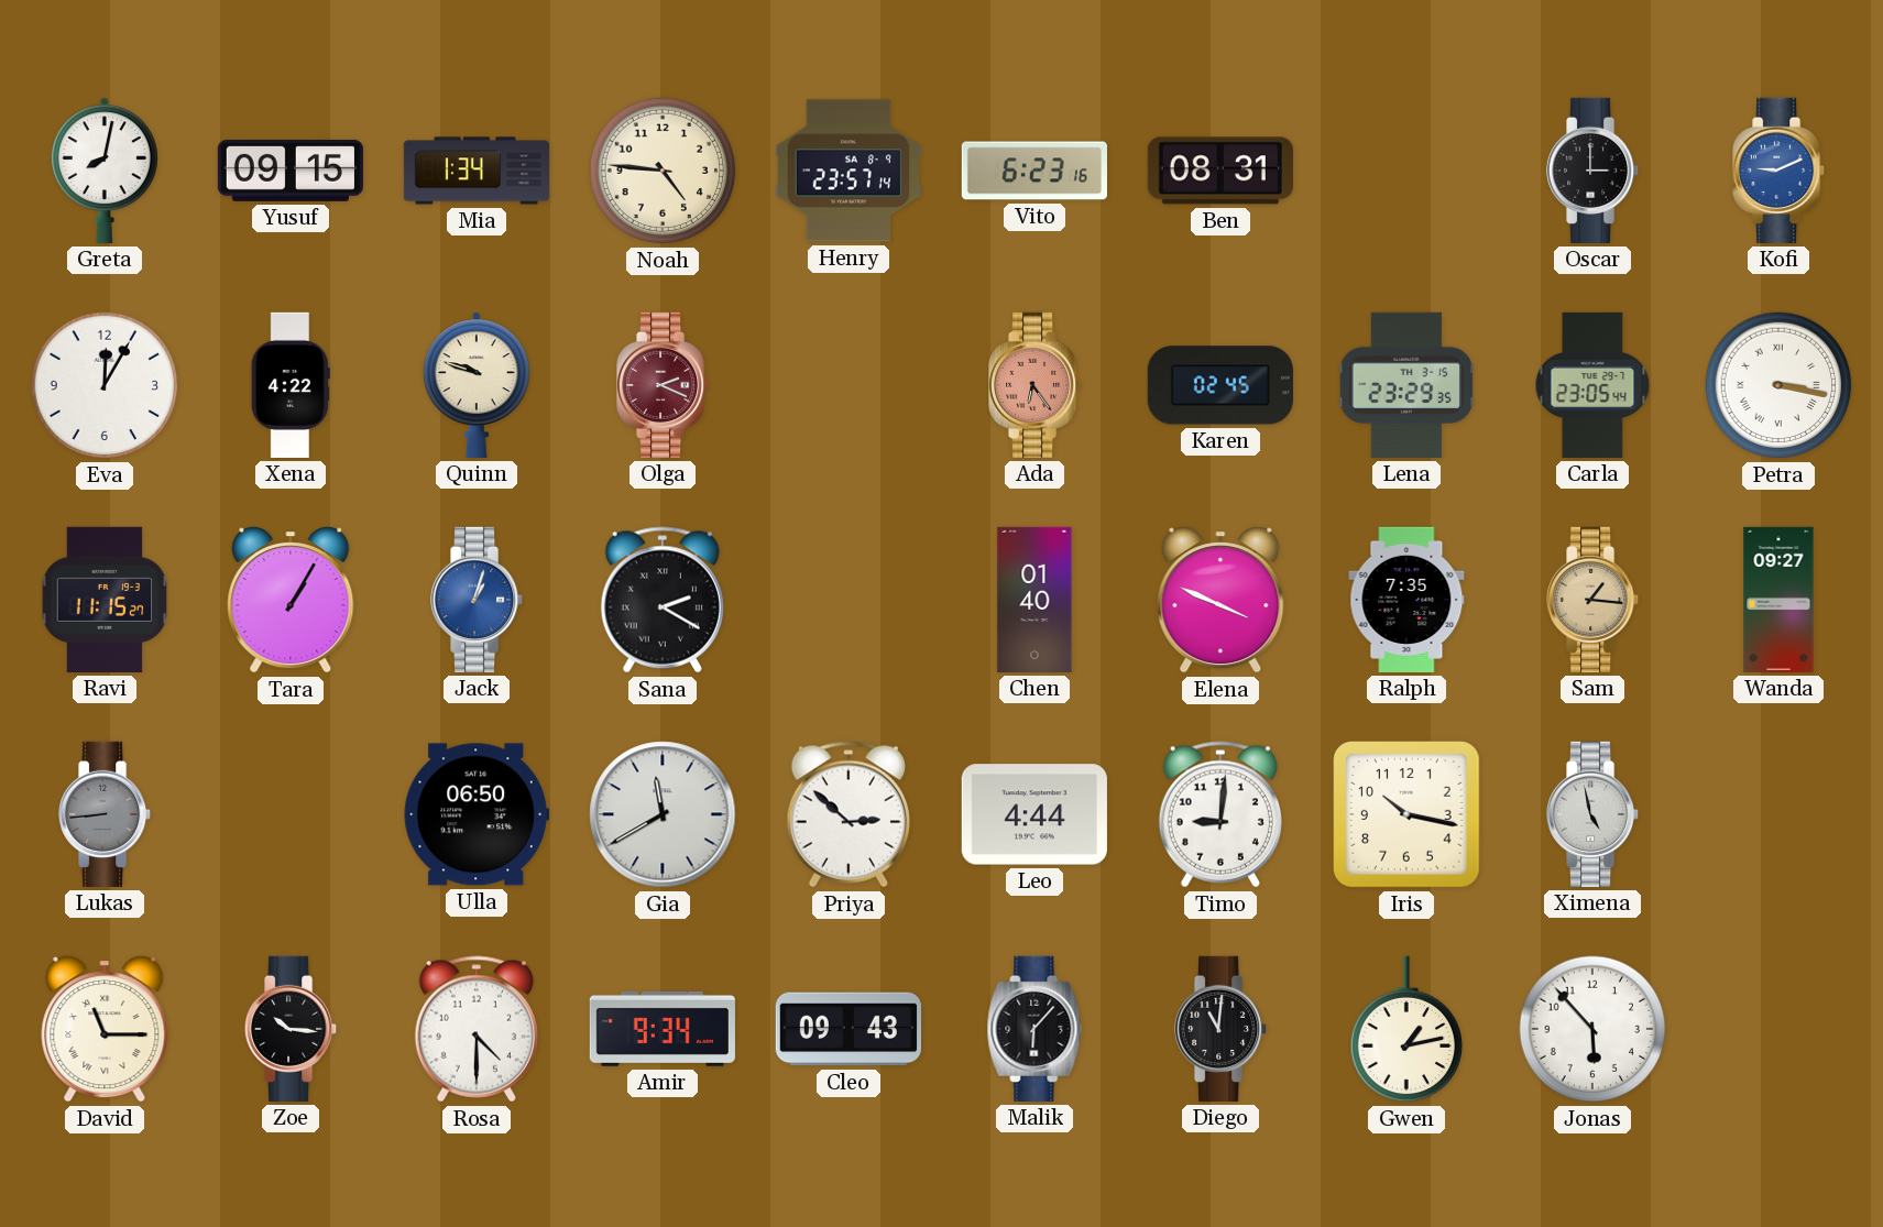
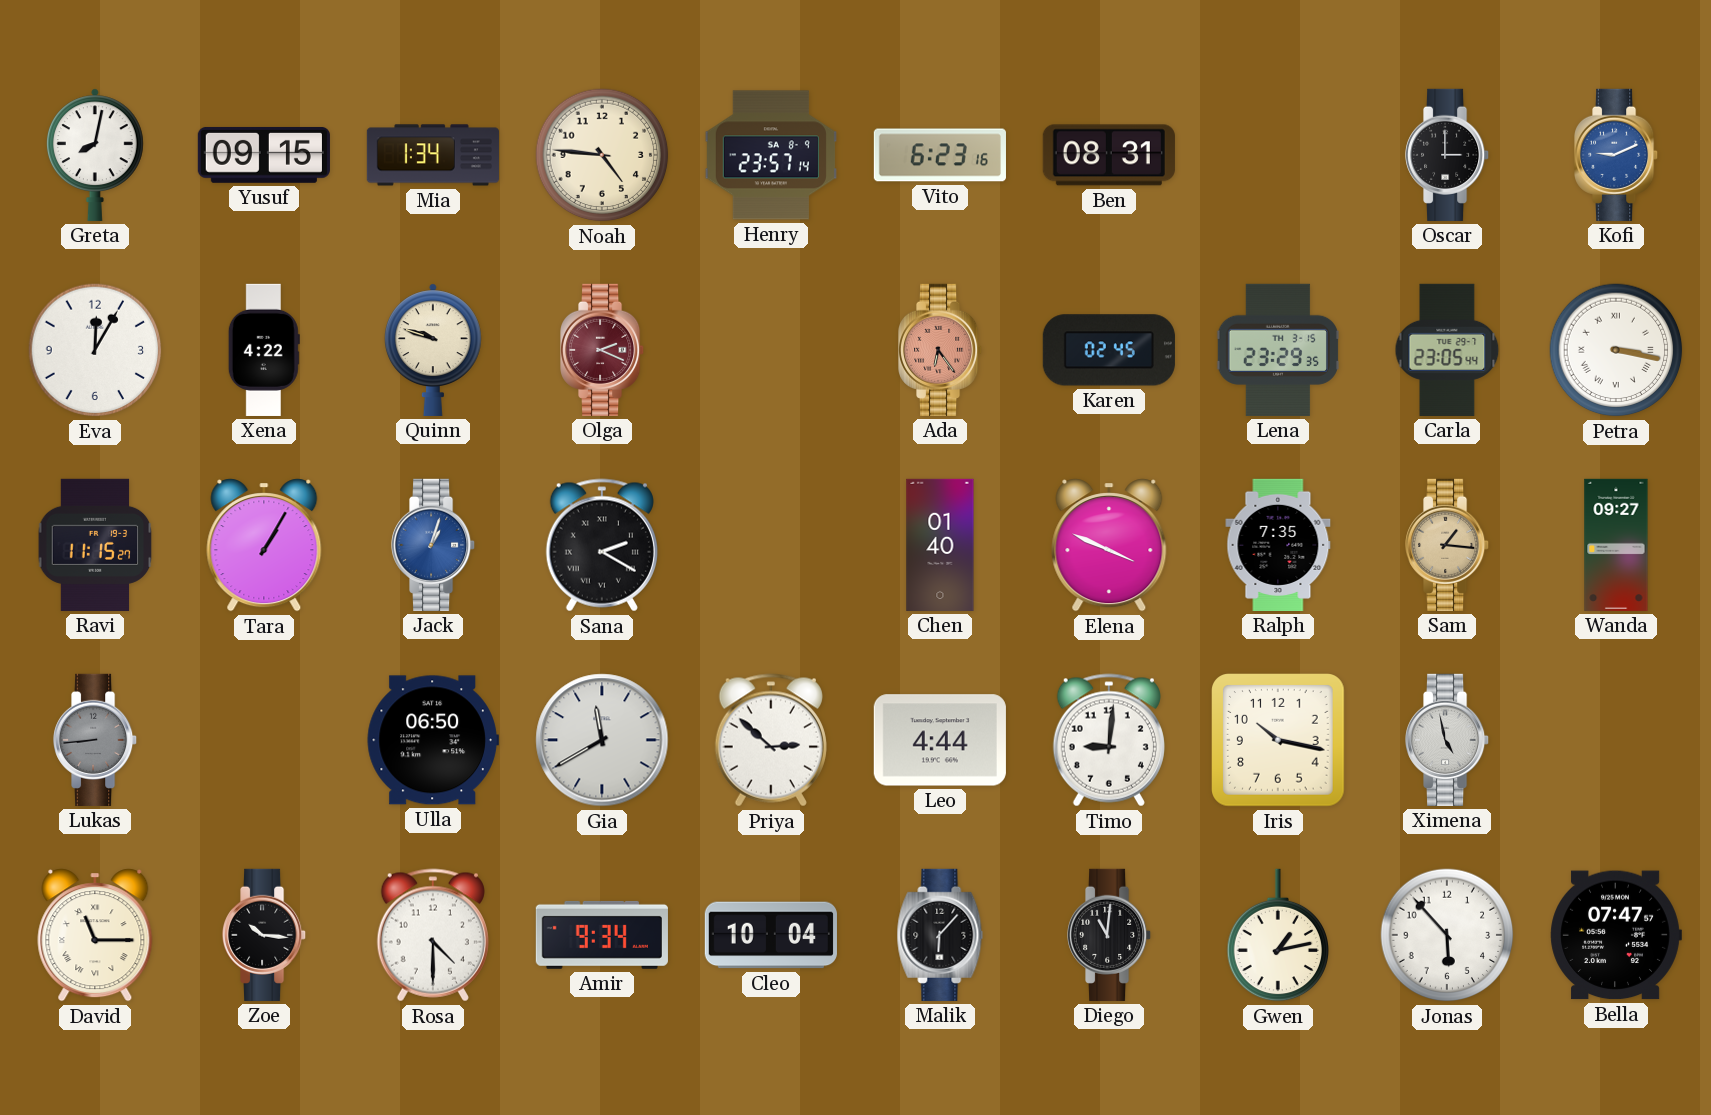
Cleo: 09:43 -> 10:04
Bella: none -> 07:47
